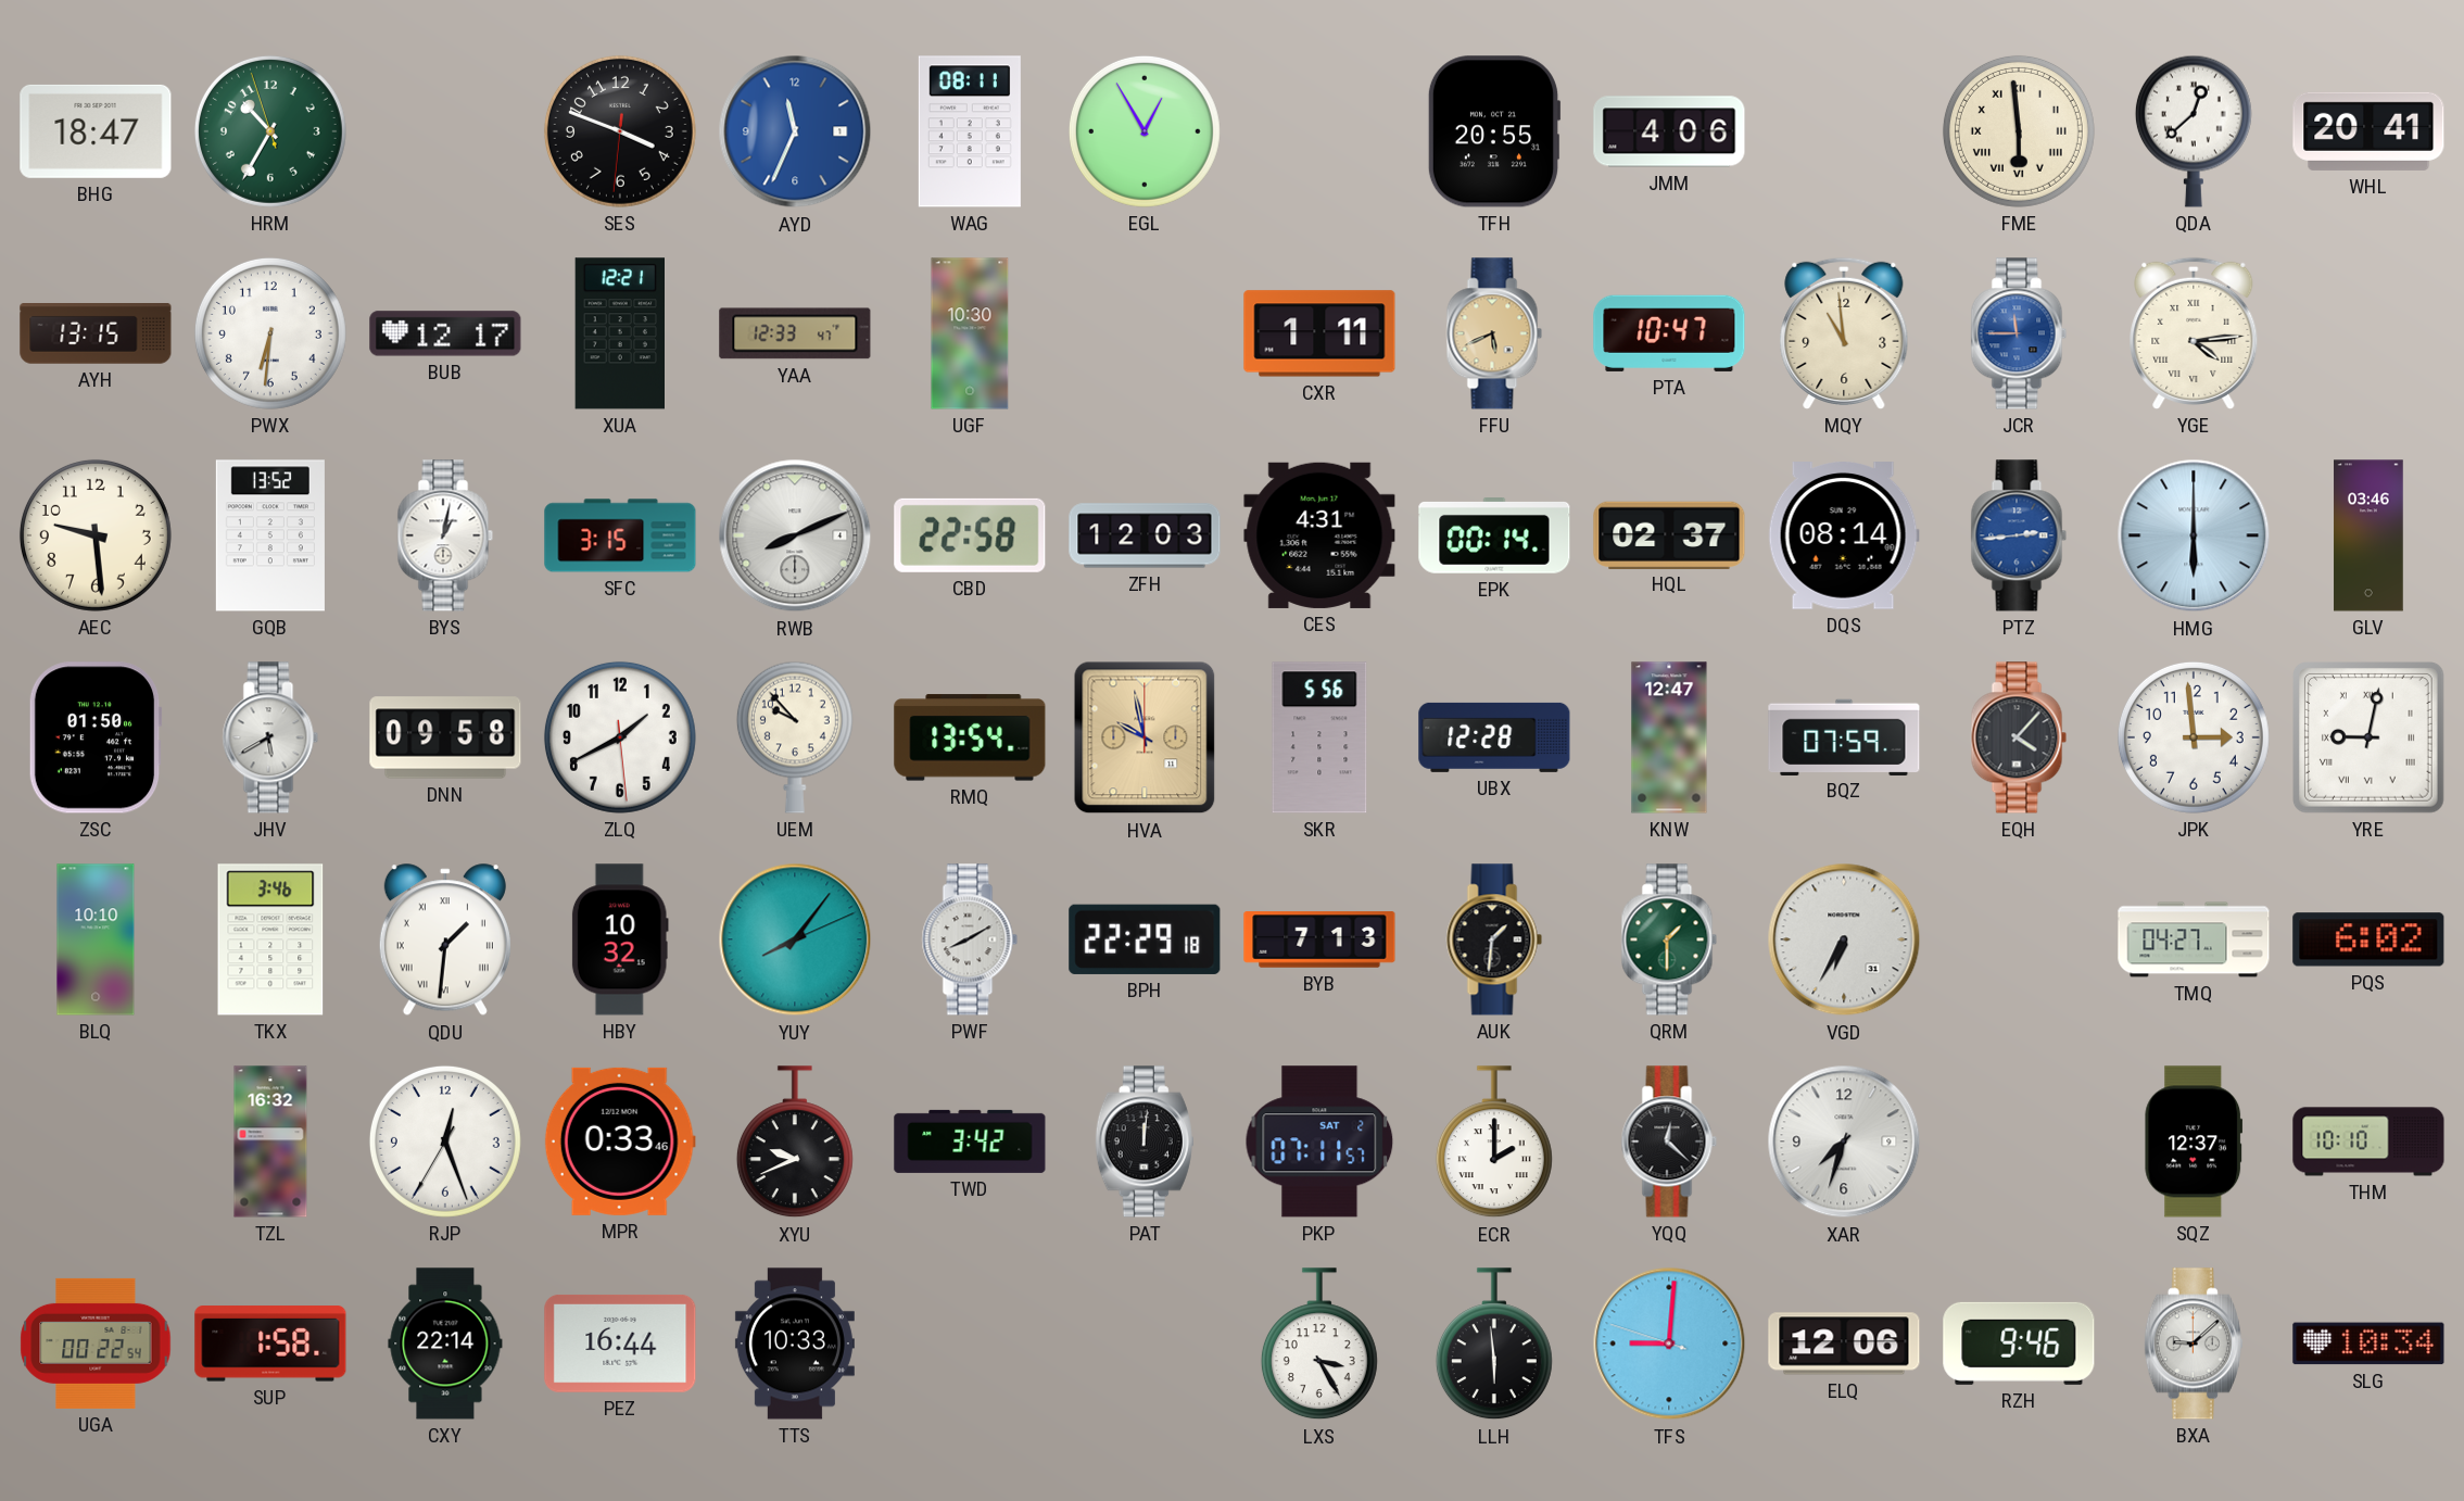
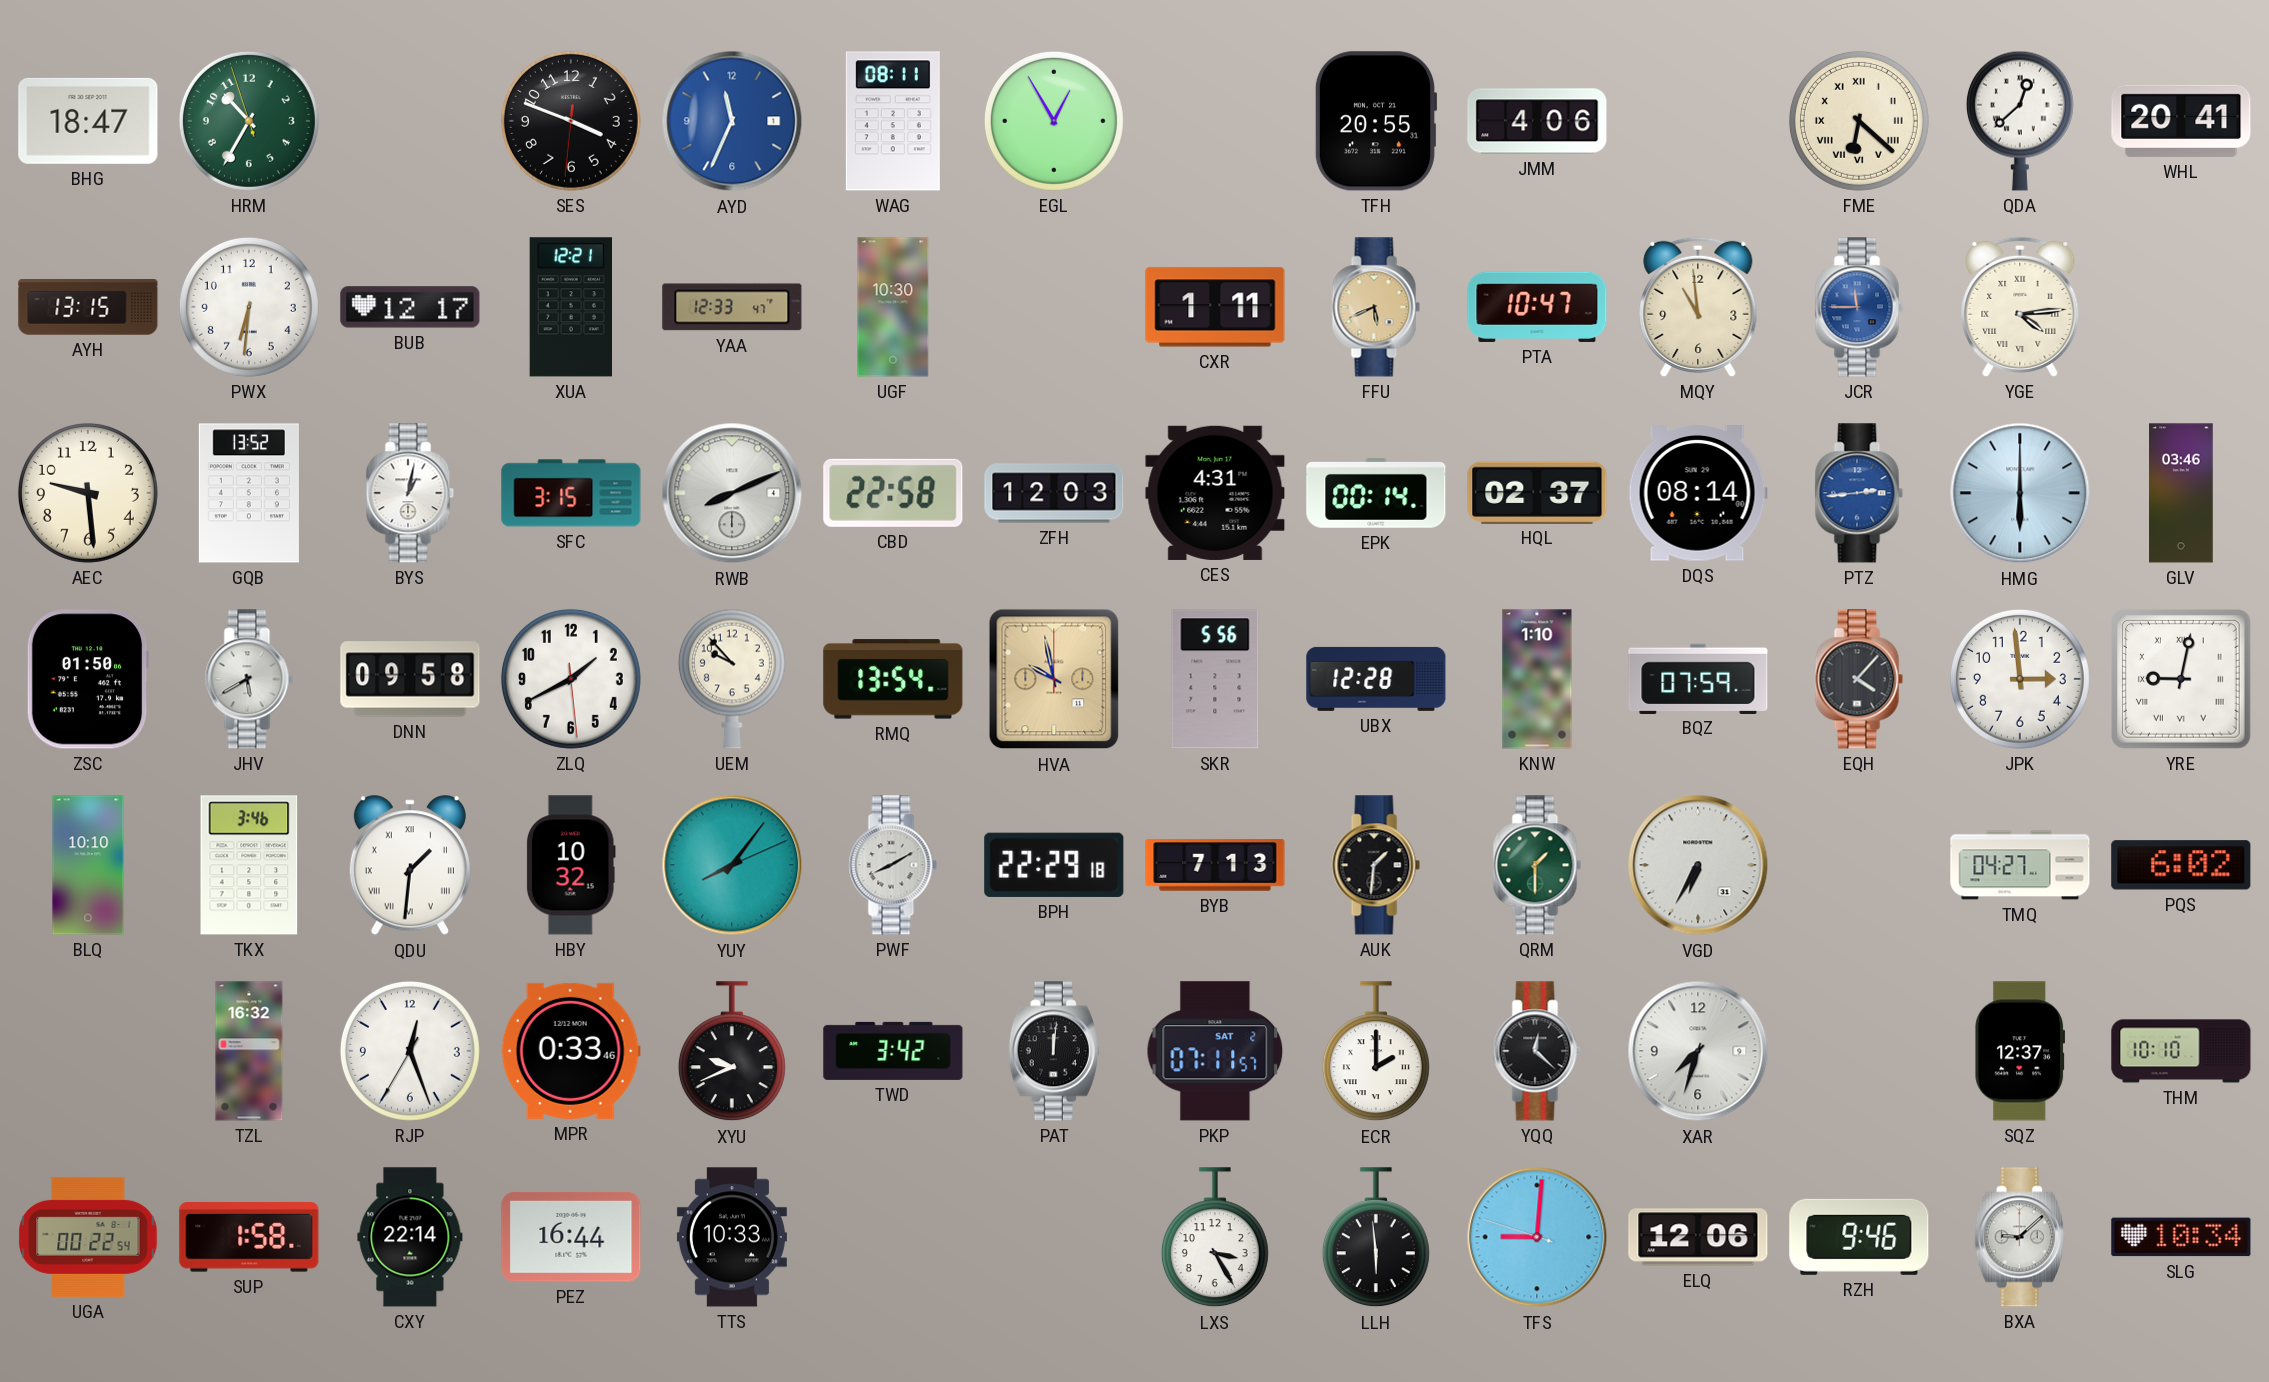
FME: 5:59 -> 6:22
KNW: 12:47 -> 1:10
